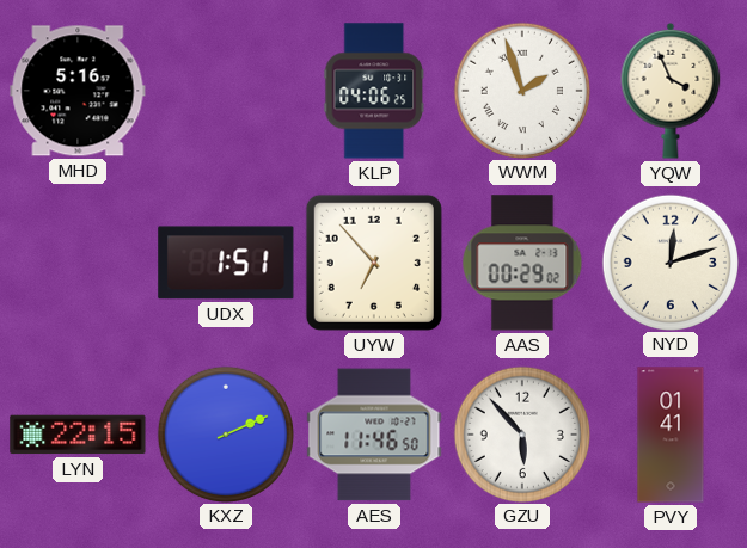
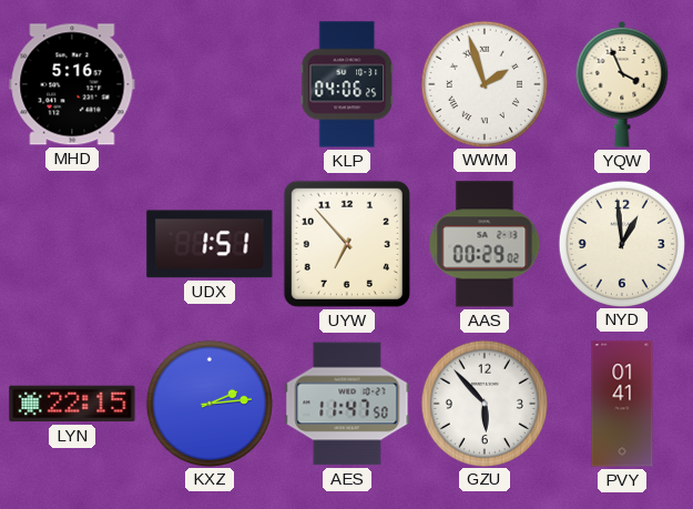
NYD: 12:12 -> 12:59
KXZ: 2:11 -> 2:14
AES: 11:46 -> 11:47
